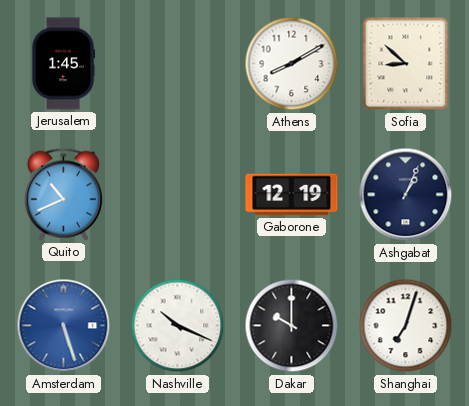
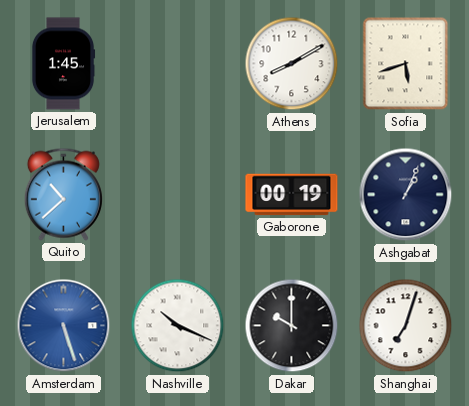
Sofia: 8:52 -> 5:42
Quito: 10:41 -> 10:38
Gaborone: 12:19 -> 00:19
